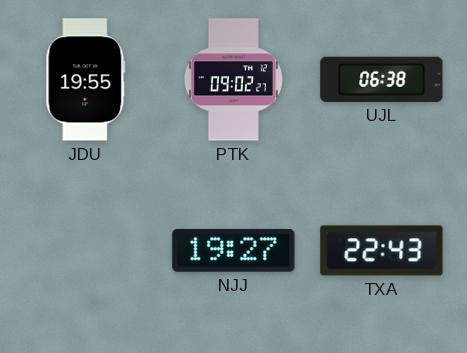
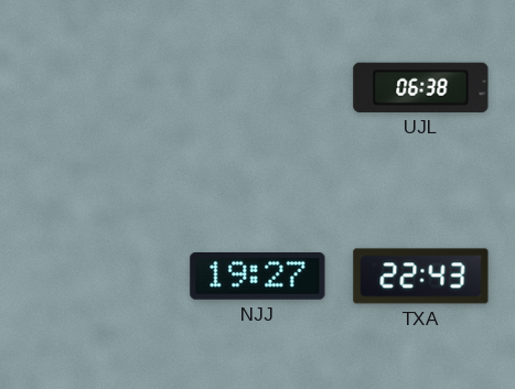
JDU: 19:55 -> none
PTK: 09:02 -> none
